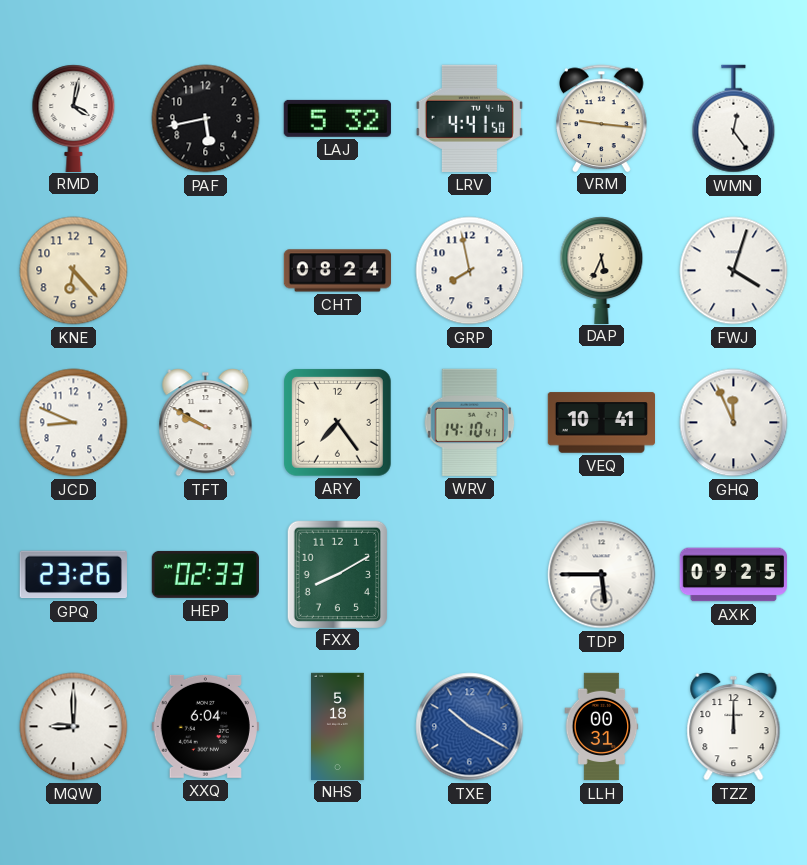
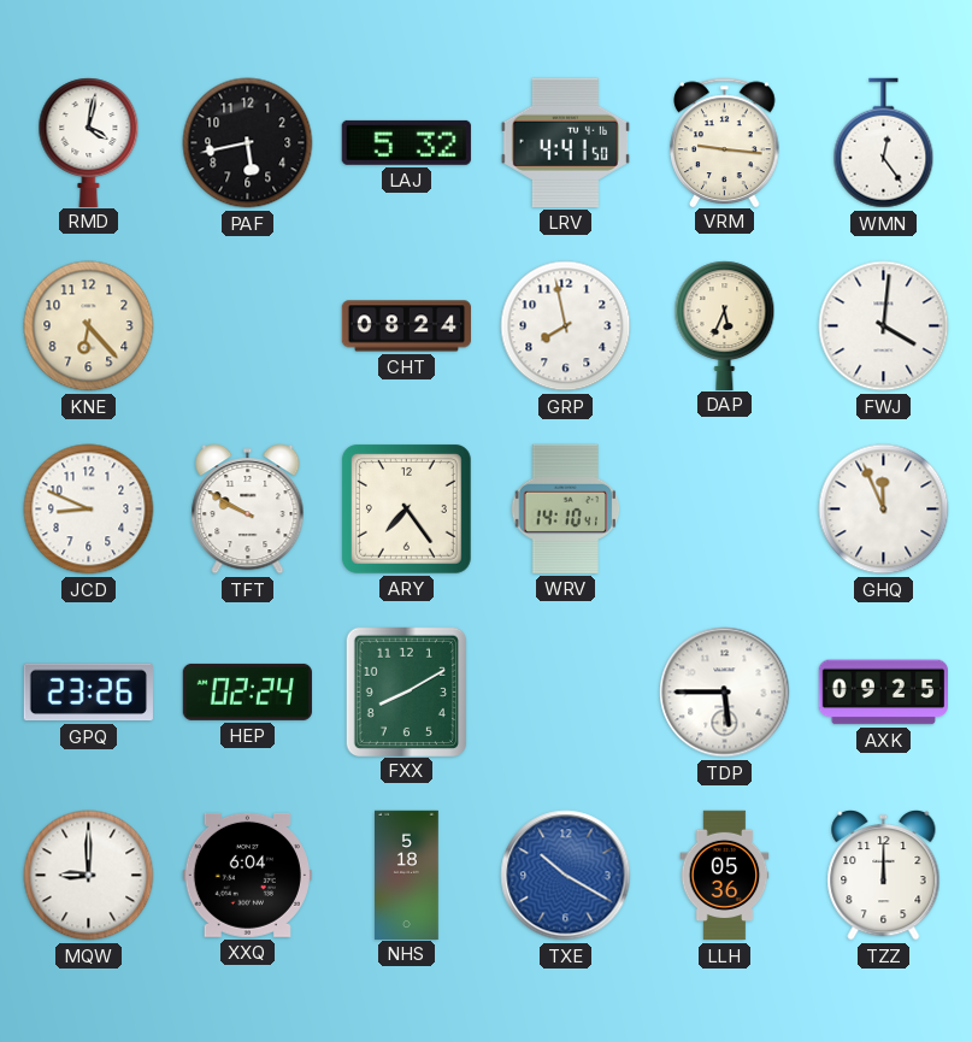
FWJ: 4:03 -> 4:01
VEQ: 10:41 -> none
HEP: 02:33 -> 02:24
LLH: 00:31 -> 05:36
